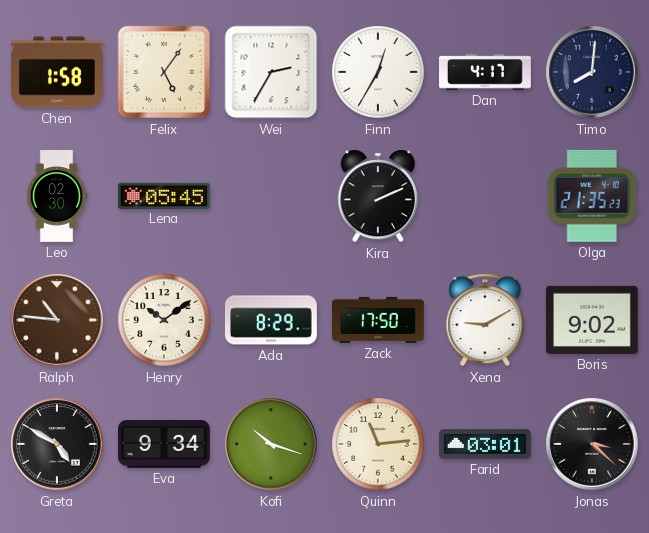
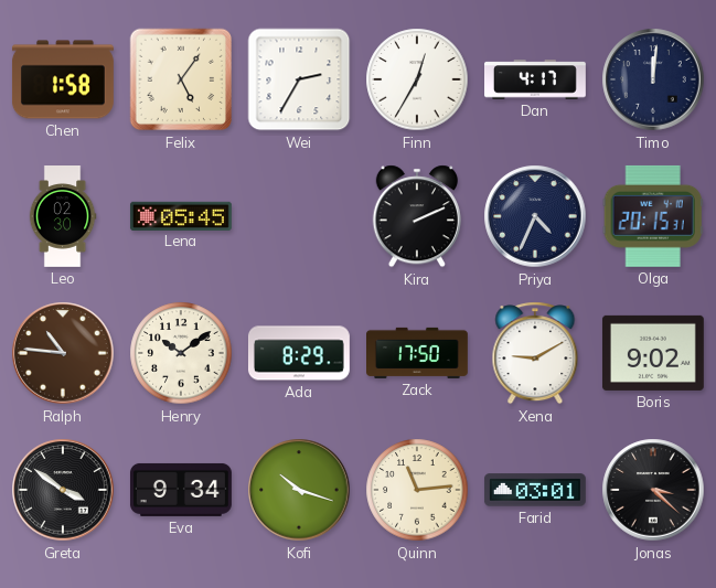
Timo: 8:01 -> 12:01
Priya: none -> 4:34
Olga: 21:35 -> 20:15
Greta: 4:50 -> 3:51
